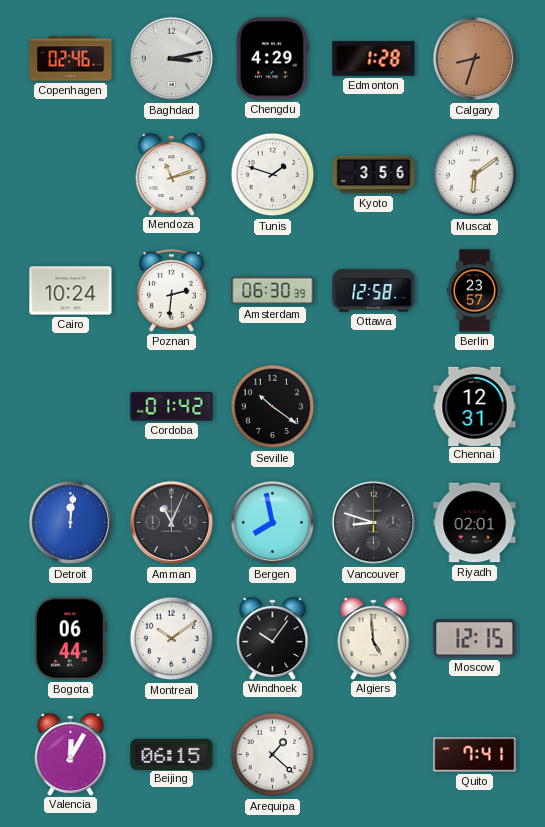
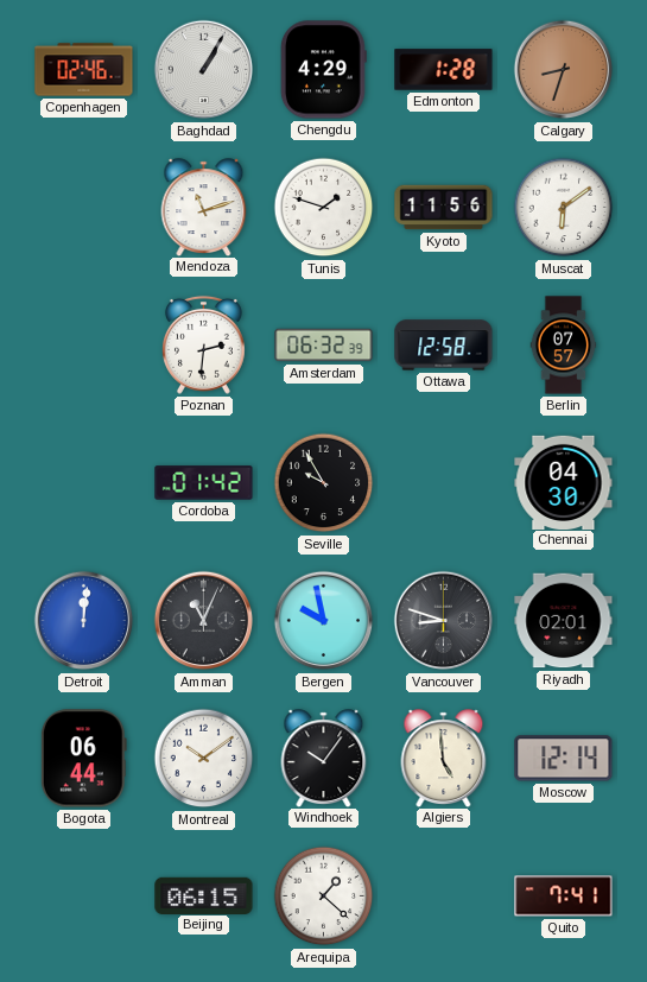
Baghdad: 3:13 -> 1:05
Kyoto: 3:56 -> 11:56
Cairo: 10:24 -> none
Amsterdam: 06:30 -> 06:32
Berlin: 23:57 -> 07:57
Seville: 10:21 -> 9:55
Chennai: 12:31 -> 04:30
Bergen: 7:58 -> 9:58
Moscow: 12:15 -> 12:14
Valencia: 12:05 -> none
